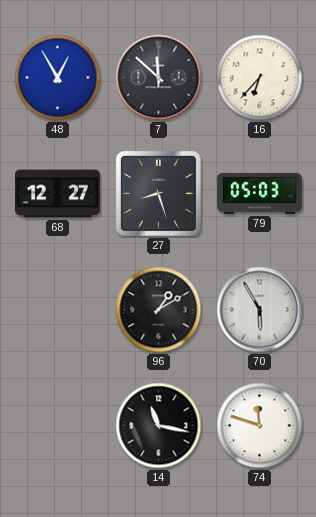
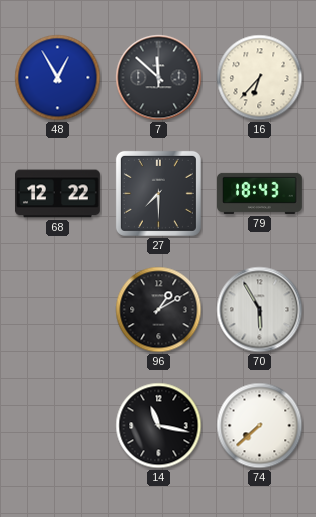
68: 12:27 -> 12:22
27: 8:27 -> 7:30
79: 05:03 -> 18:43
74: 11:48 -> 7:38
